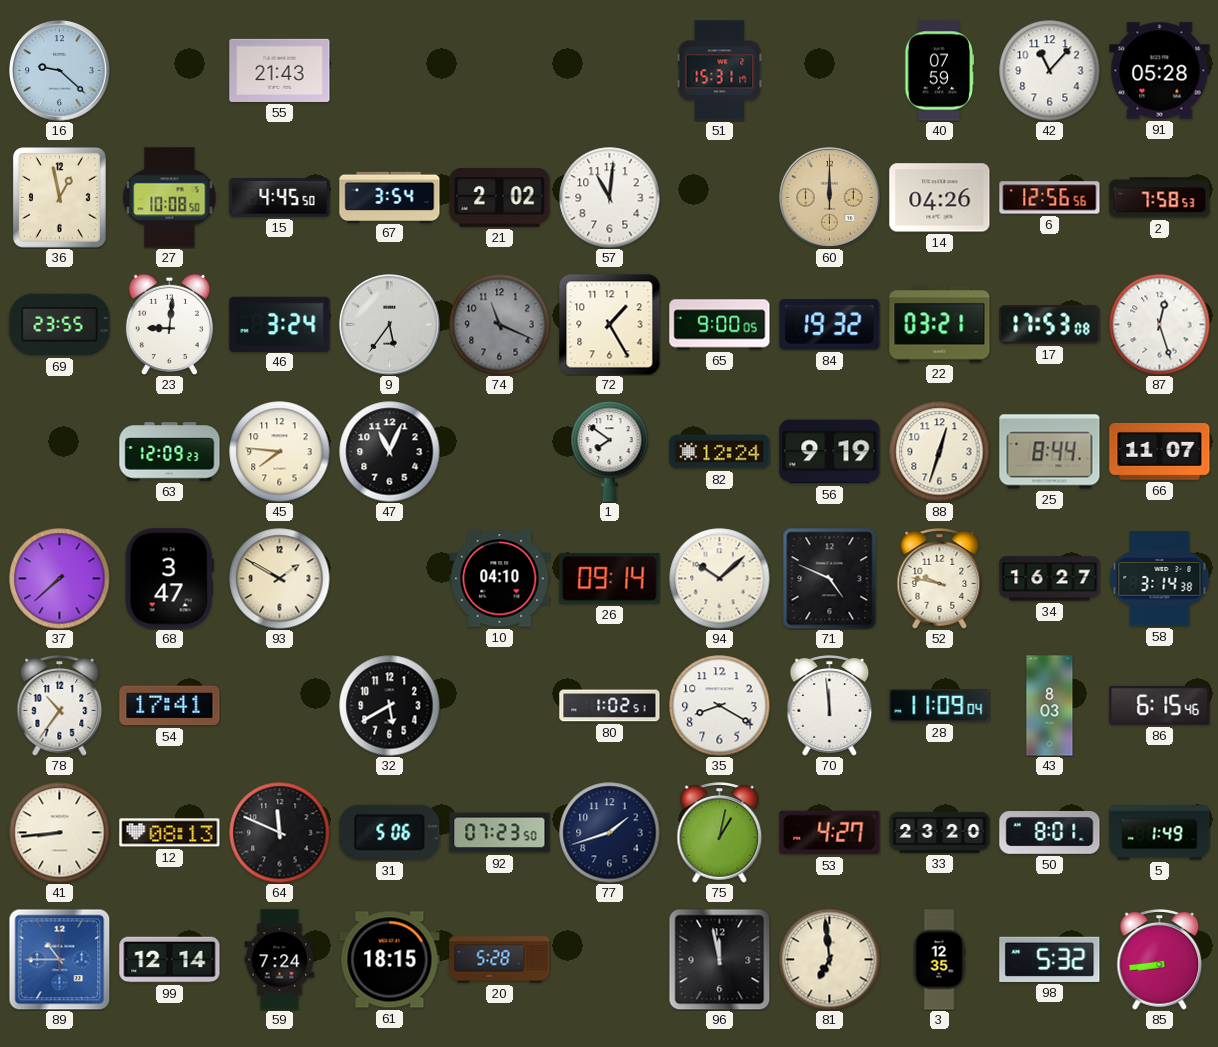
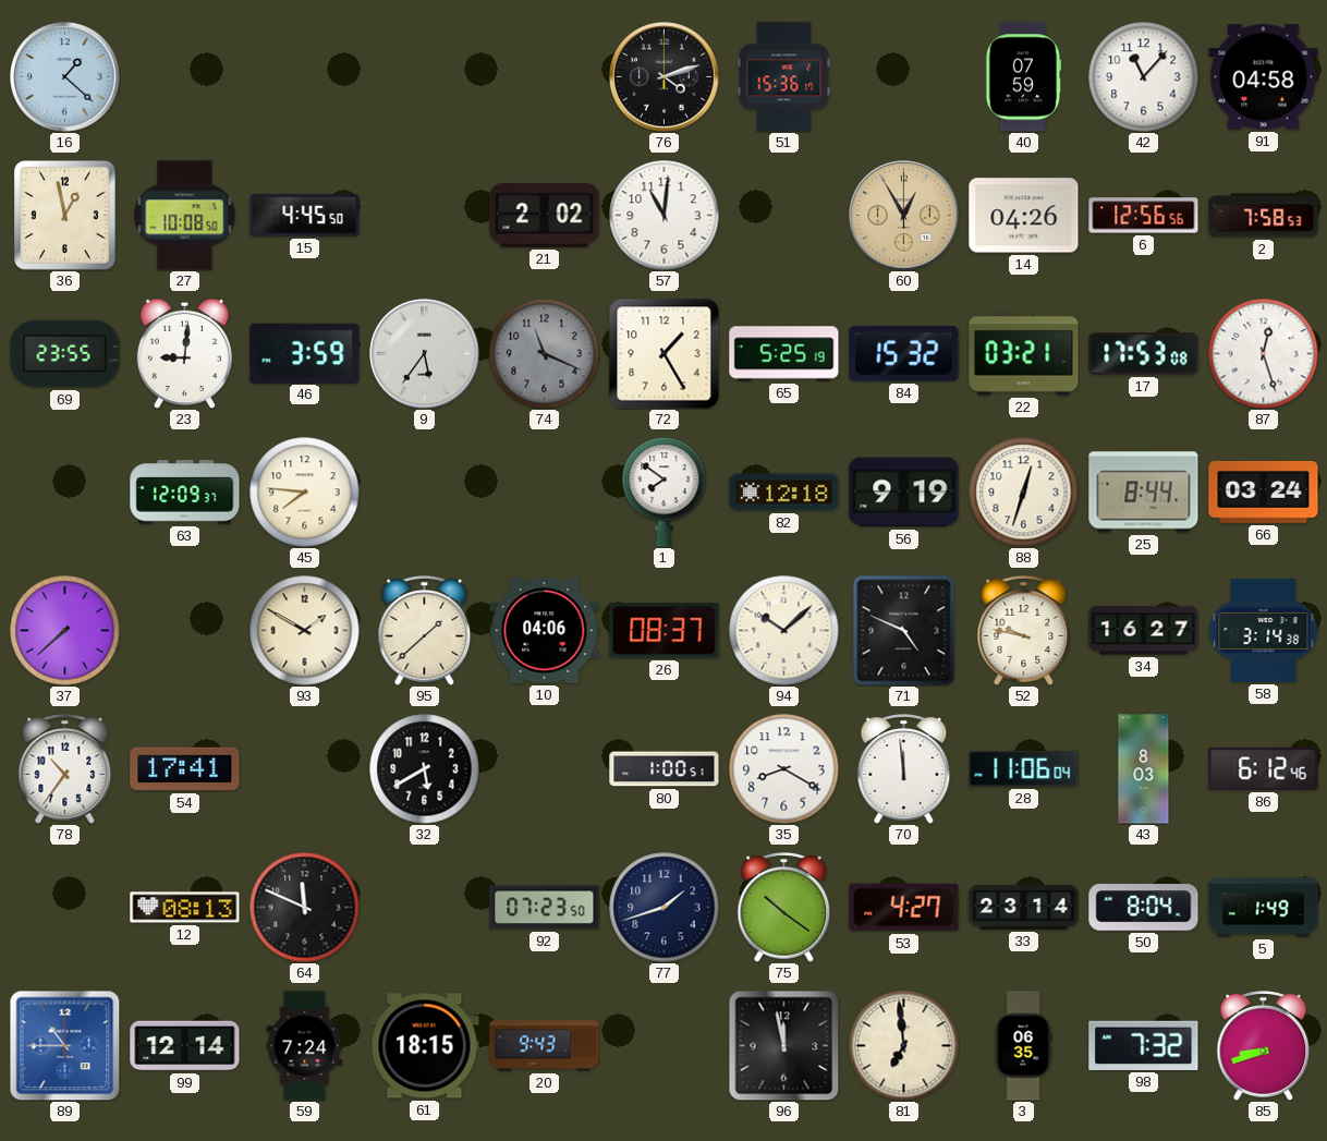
16: 9:22 -> 1:22
55: 21:43 -> none
76: none -> 4:12
51: 15:31 -> 15:36
91: 05:28 -> 04:58
67: 3:54 -> none
60: 12:00 -> 12:55
46: 3:24 -> 3:59
65: 9:00 -> 5:25
84: 19:32 -> 15:32
63: 12:09:23 -> 12:09:37
47: 11:04 -> none
82: 12:24 -> 12:18
66: 11:07 -> 03:24
68: 3:47 -> none
95: none -> 1:38
10: 04:10 -> 04:06
26: 09:14 -> 08:37
80: 1:02 -> 1:00
28: 11:09 -> 11:06
86: 6:15 -> 6:12
41: 8:44 -> none
31: 5:06 -> none
75: 1:02 -> 10:21
33: 23:20 -> 23:14
50: 8:01 -> 8:04
20: 5:28 -> 9:43
3: 12:35 -> 06:35
98: 5:32 -> 7:32
85: 8:44 -> 8:42
